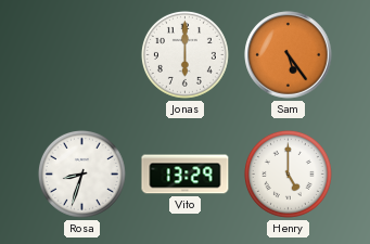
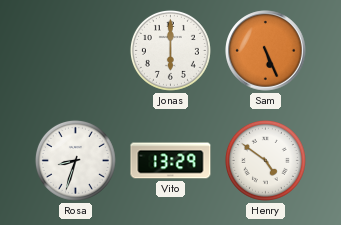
Sam: 5:24 -> 5:26
Henry: 5:00 -> 4:51
